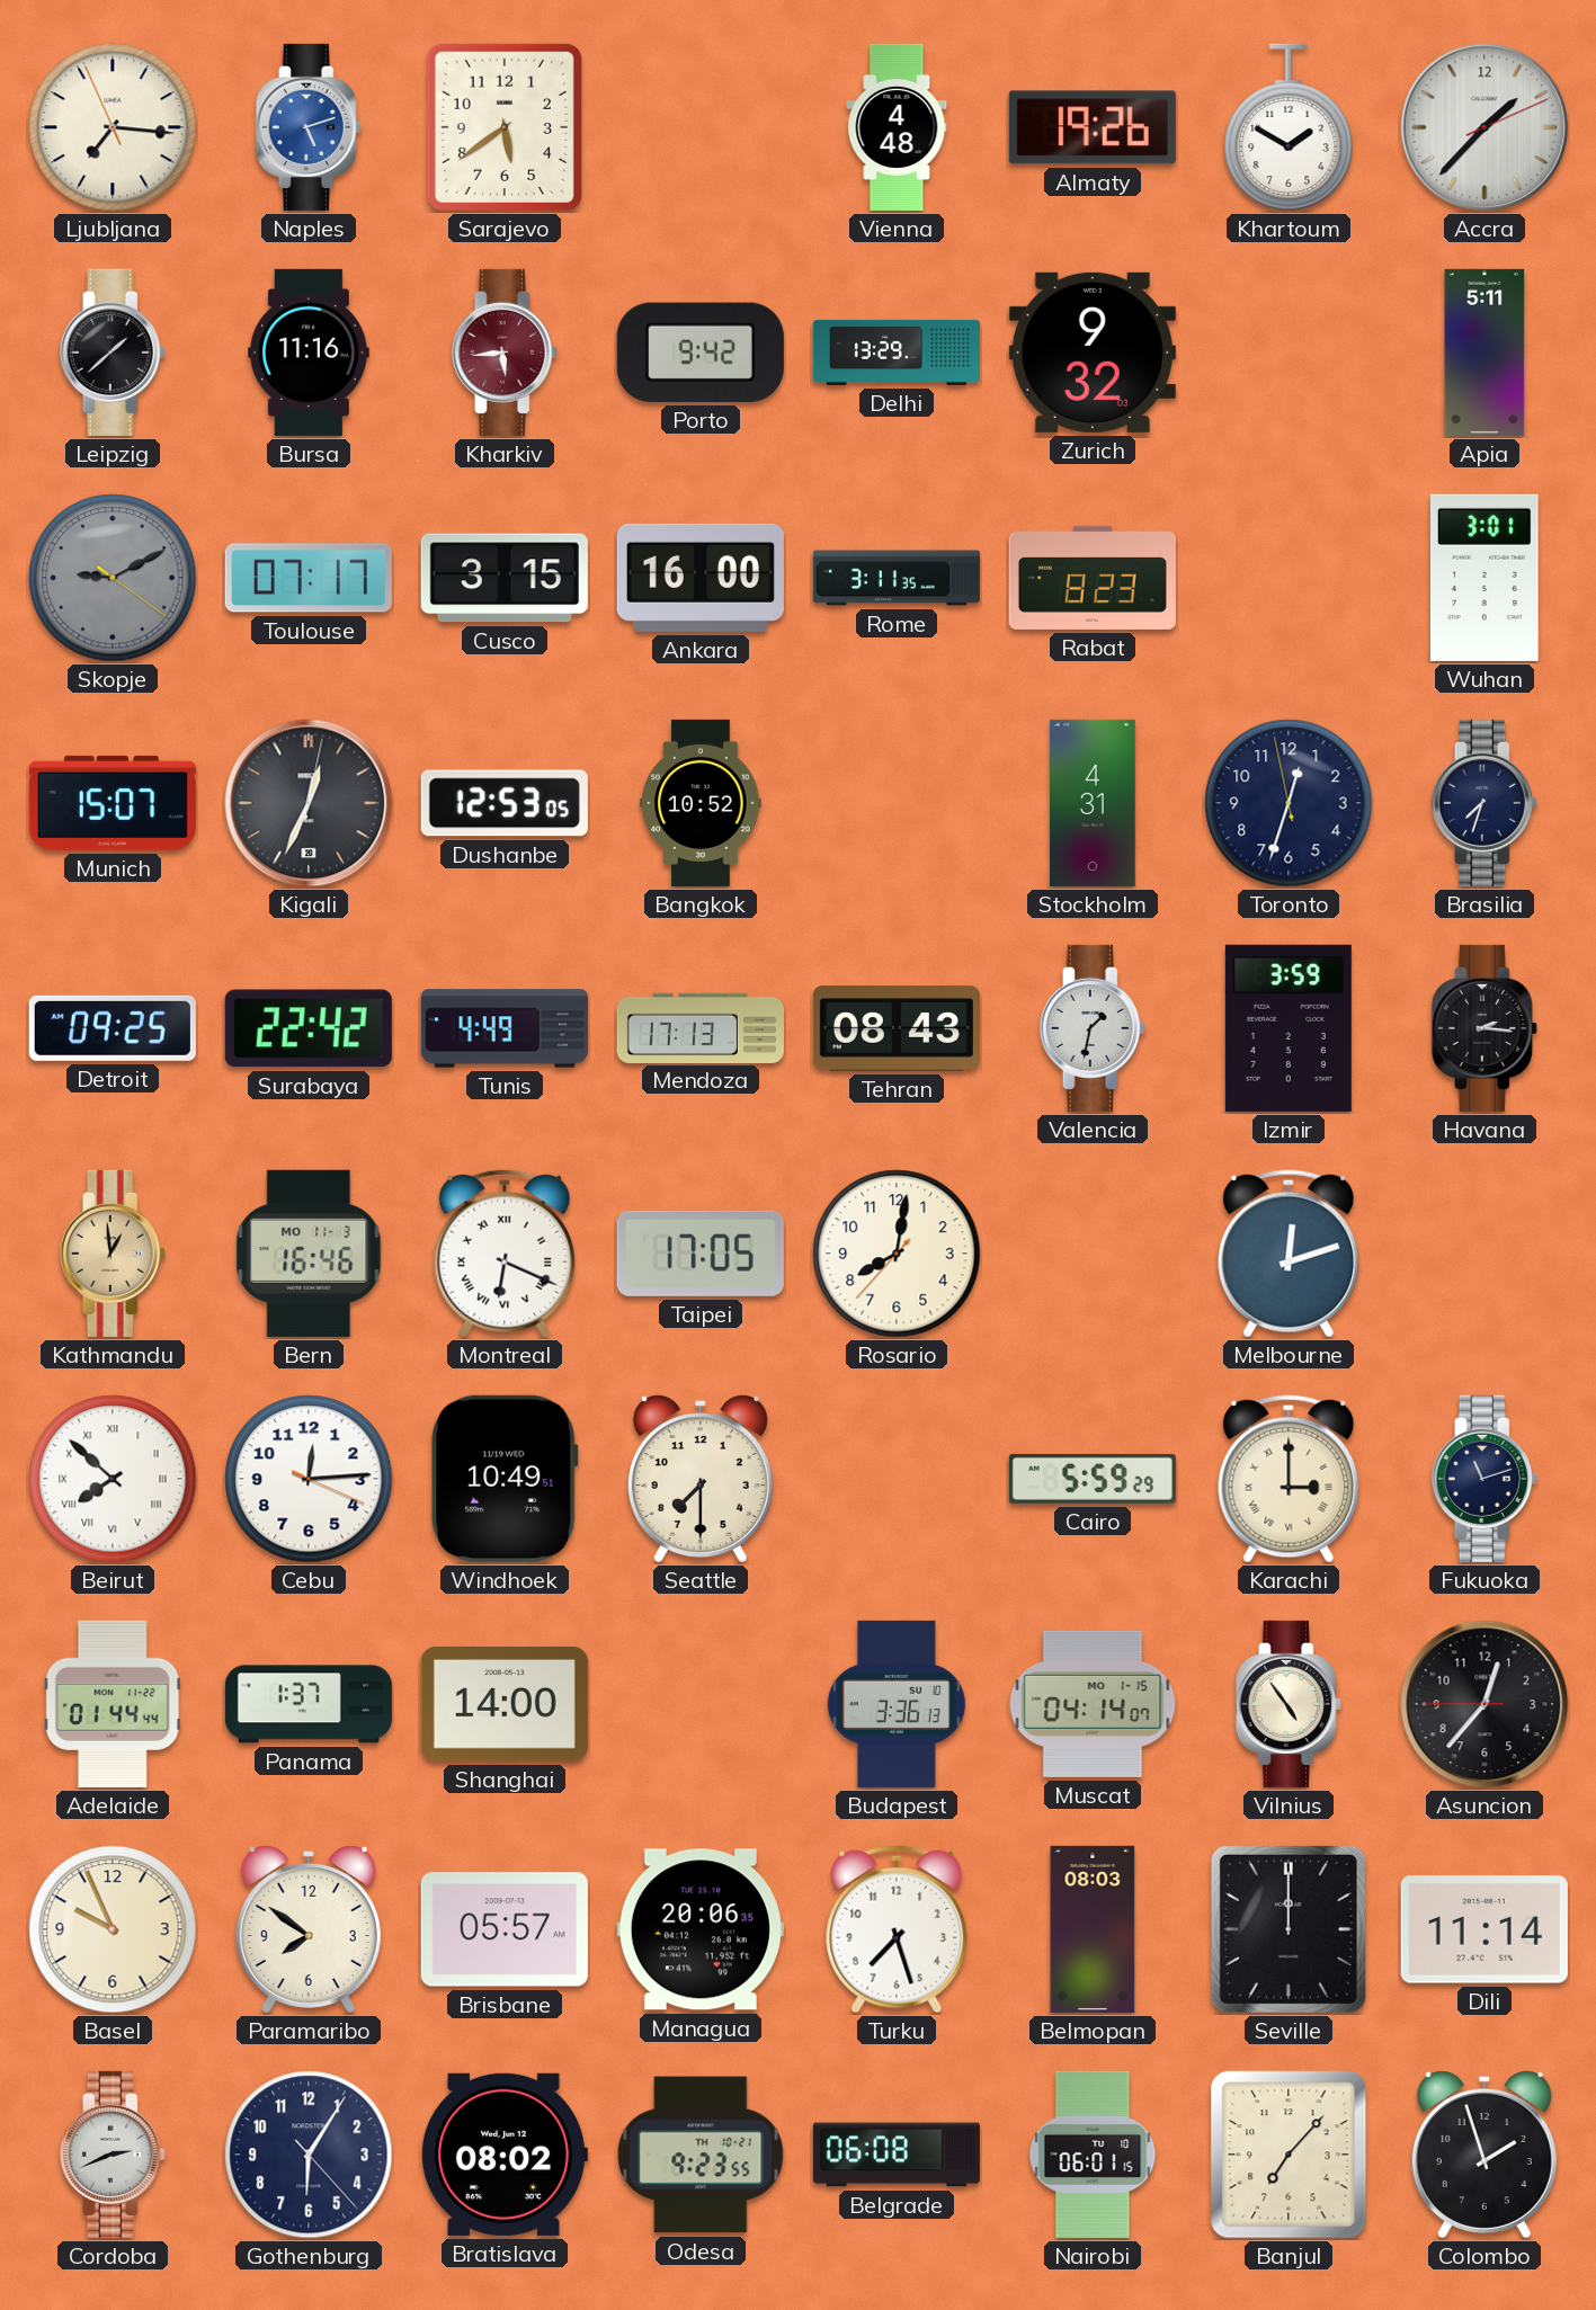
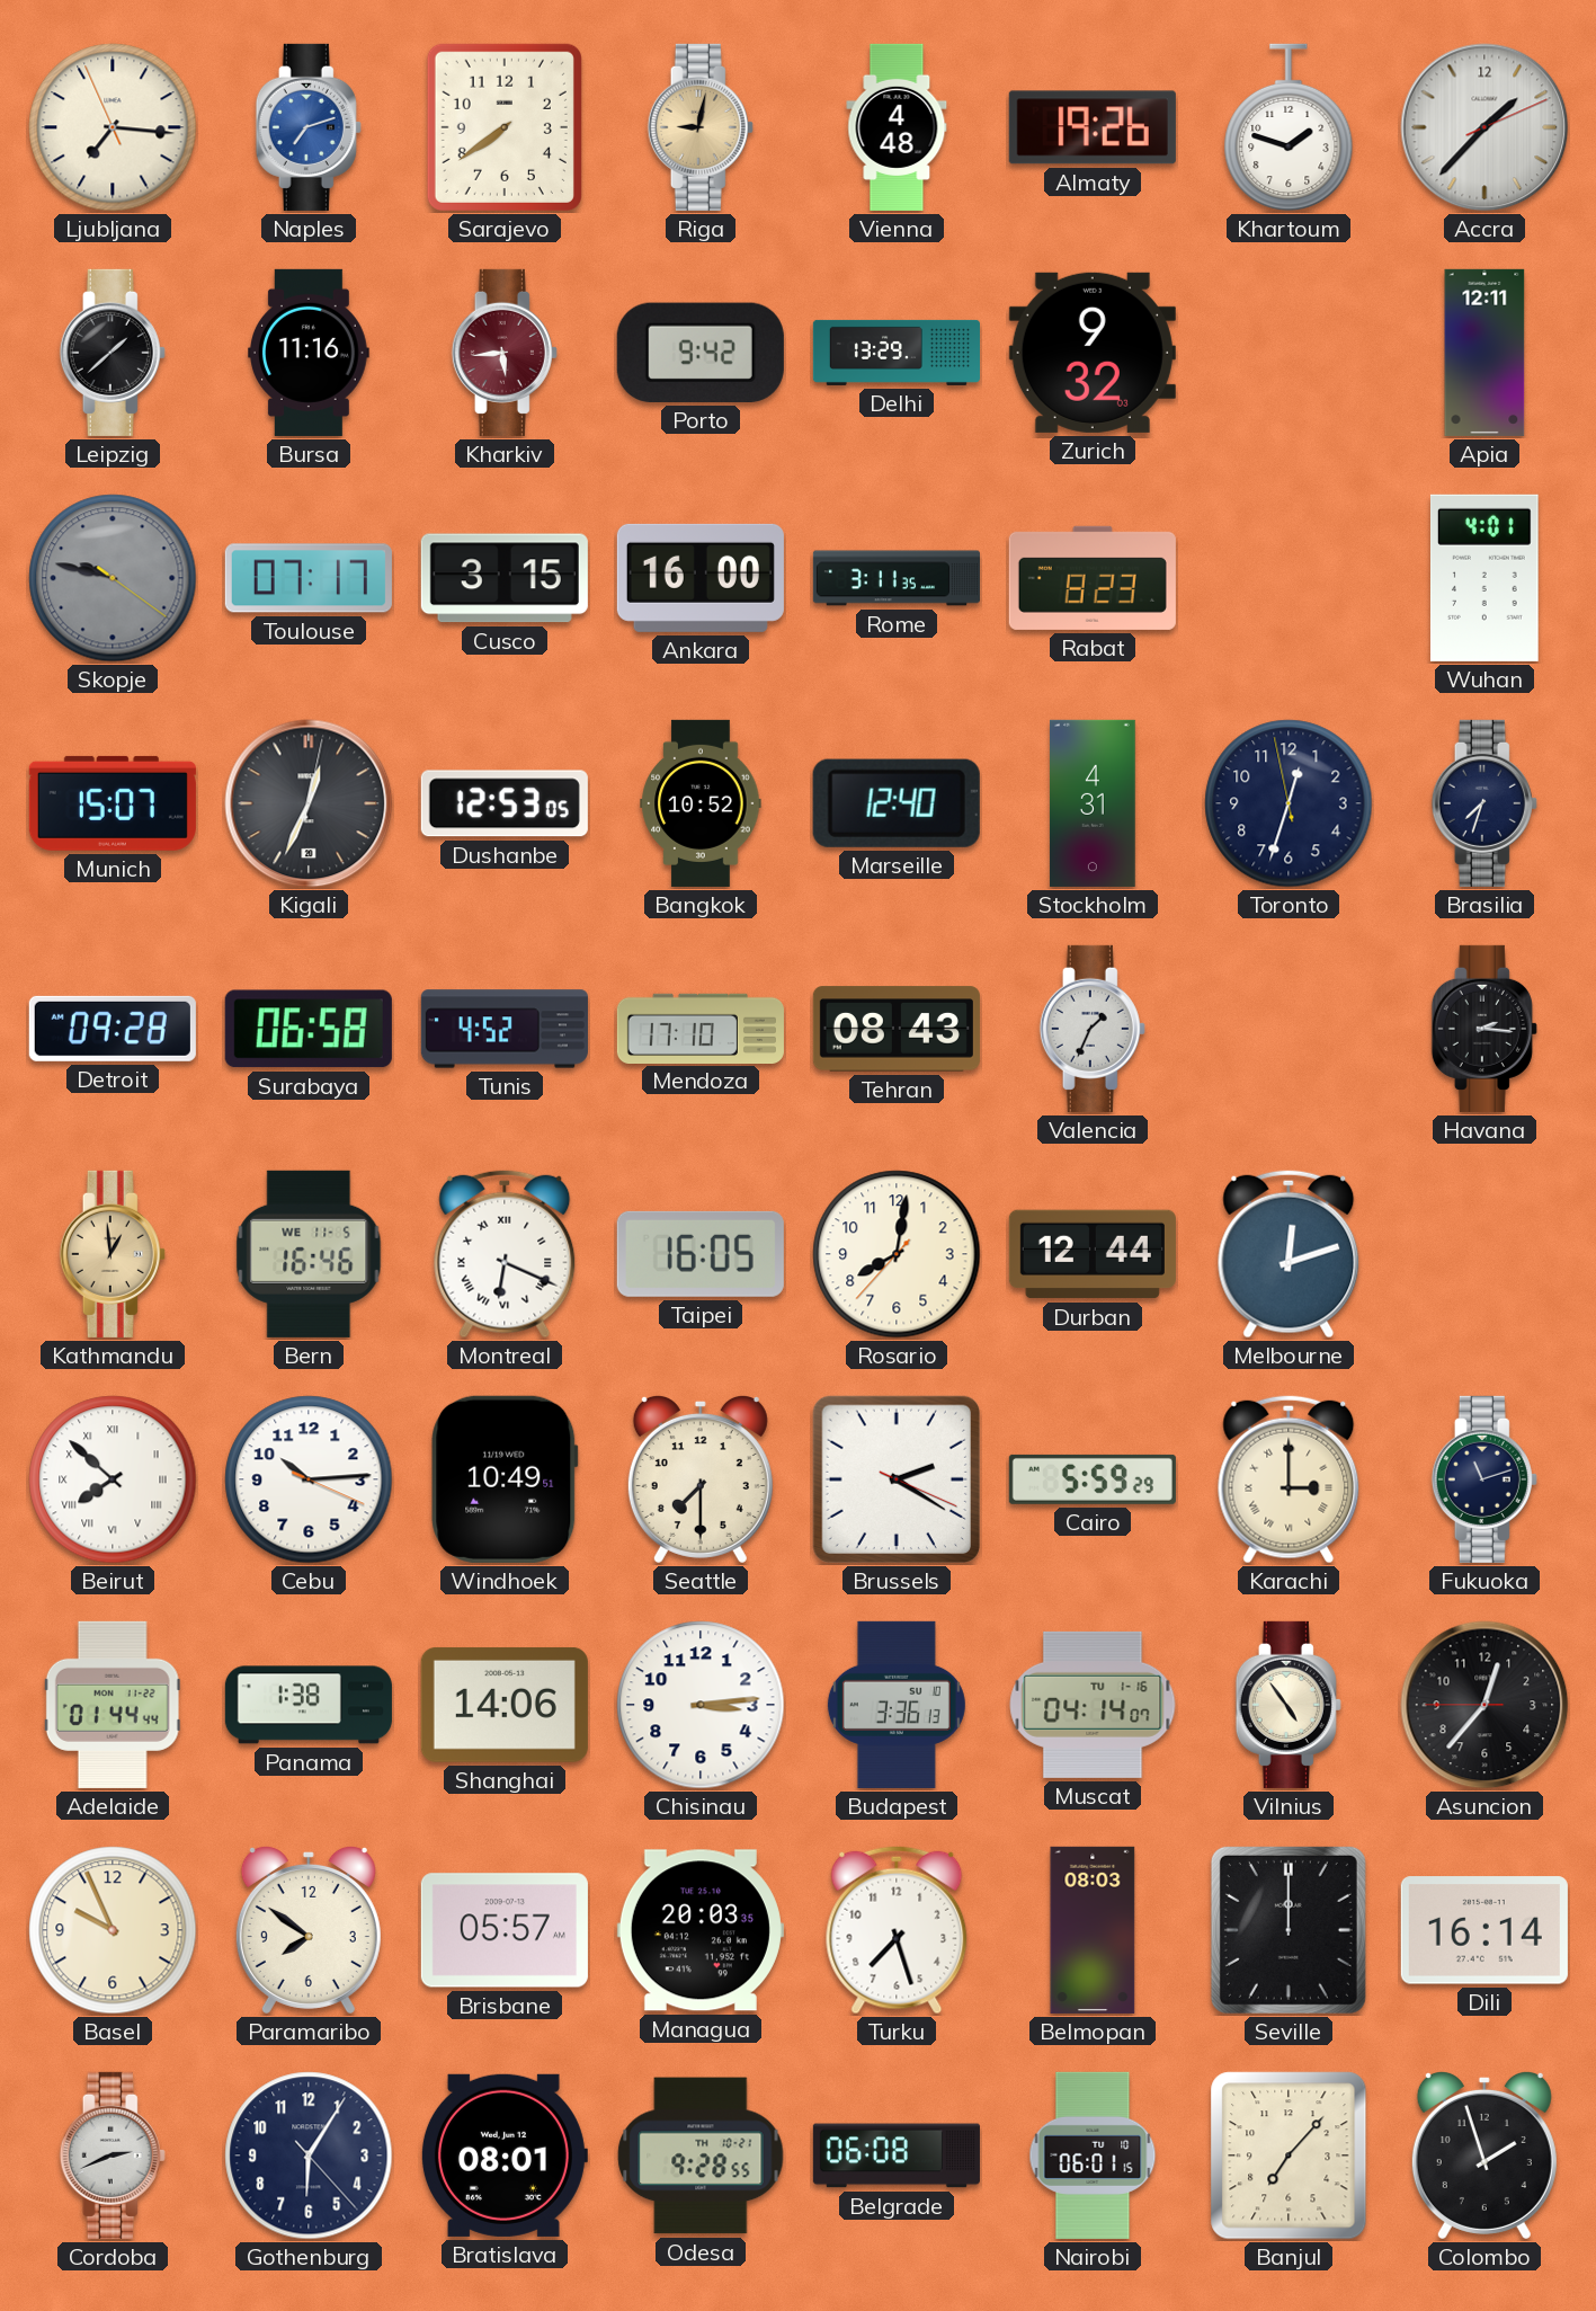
Naples: 5:12 -> 7:12
Sarajevo: 5:39 -> 7:39
Riga: none -> 9:02
Khartoum: 1:50 -> 1:48
Apia: 5:11 -> 12:11
Skopje: 9:10 -> 9:47
Wuhan: 3:01 -> 4:01
Marseille: none -> 12:40
Detroit: 09:25 -> 09:28
Surabaya: 22:42 -> 06:58
Tunis: 4:49 -> 4:52
Mendoza: 17:13 -> 17:10
Valencia: 1:32 -> 1:34
Izmir: 3:59 -> none
Bern date: MO 11-3 -> WE 11-5
Taipei: 17:05 -> 16:05
Durban: none -> 12:44
Cebu: 12:14 -> 10:14
Brussels: none -> 2:20
Panama: 1:37 -> 1:38
Shanghai: 14:00 -> 14:06
Chisinau: none -> 3:14
Muscat date: MO 1-15 -> TU 1-16
Managua: 20:06 -> 20:03
Dili: 11:14 -> 16:14
Bratislava: 08:02 -> 08:01
Odesa: 9:23 -> 9:28
